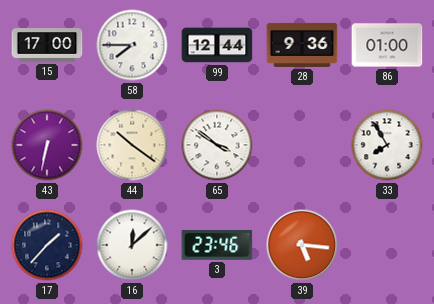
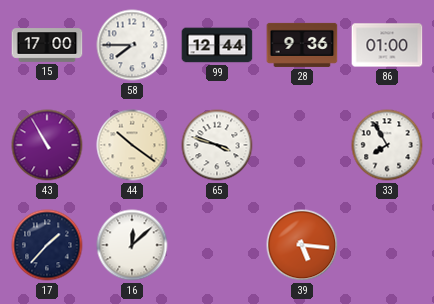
43: 6:32 -> 10:55
65: 3:51 -> 3:48
3: 23:46 -> none
